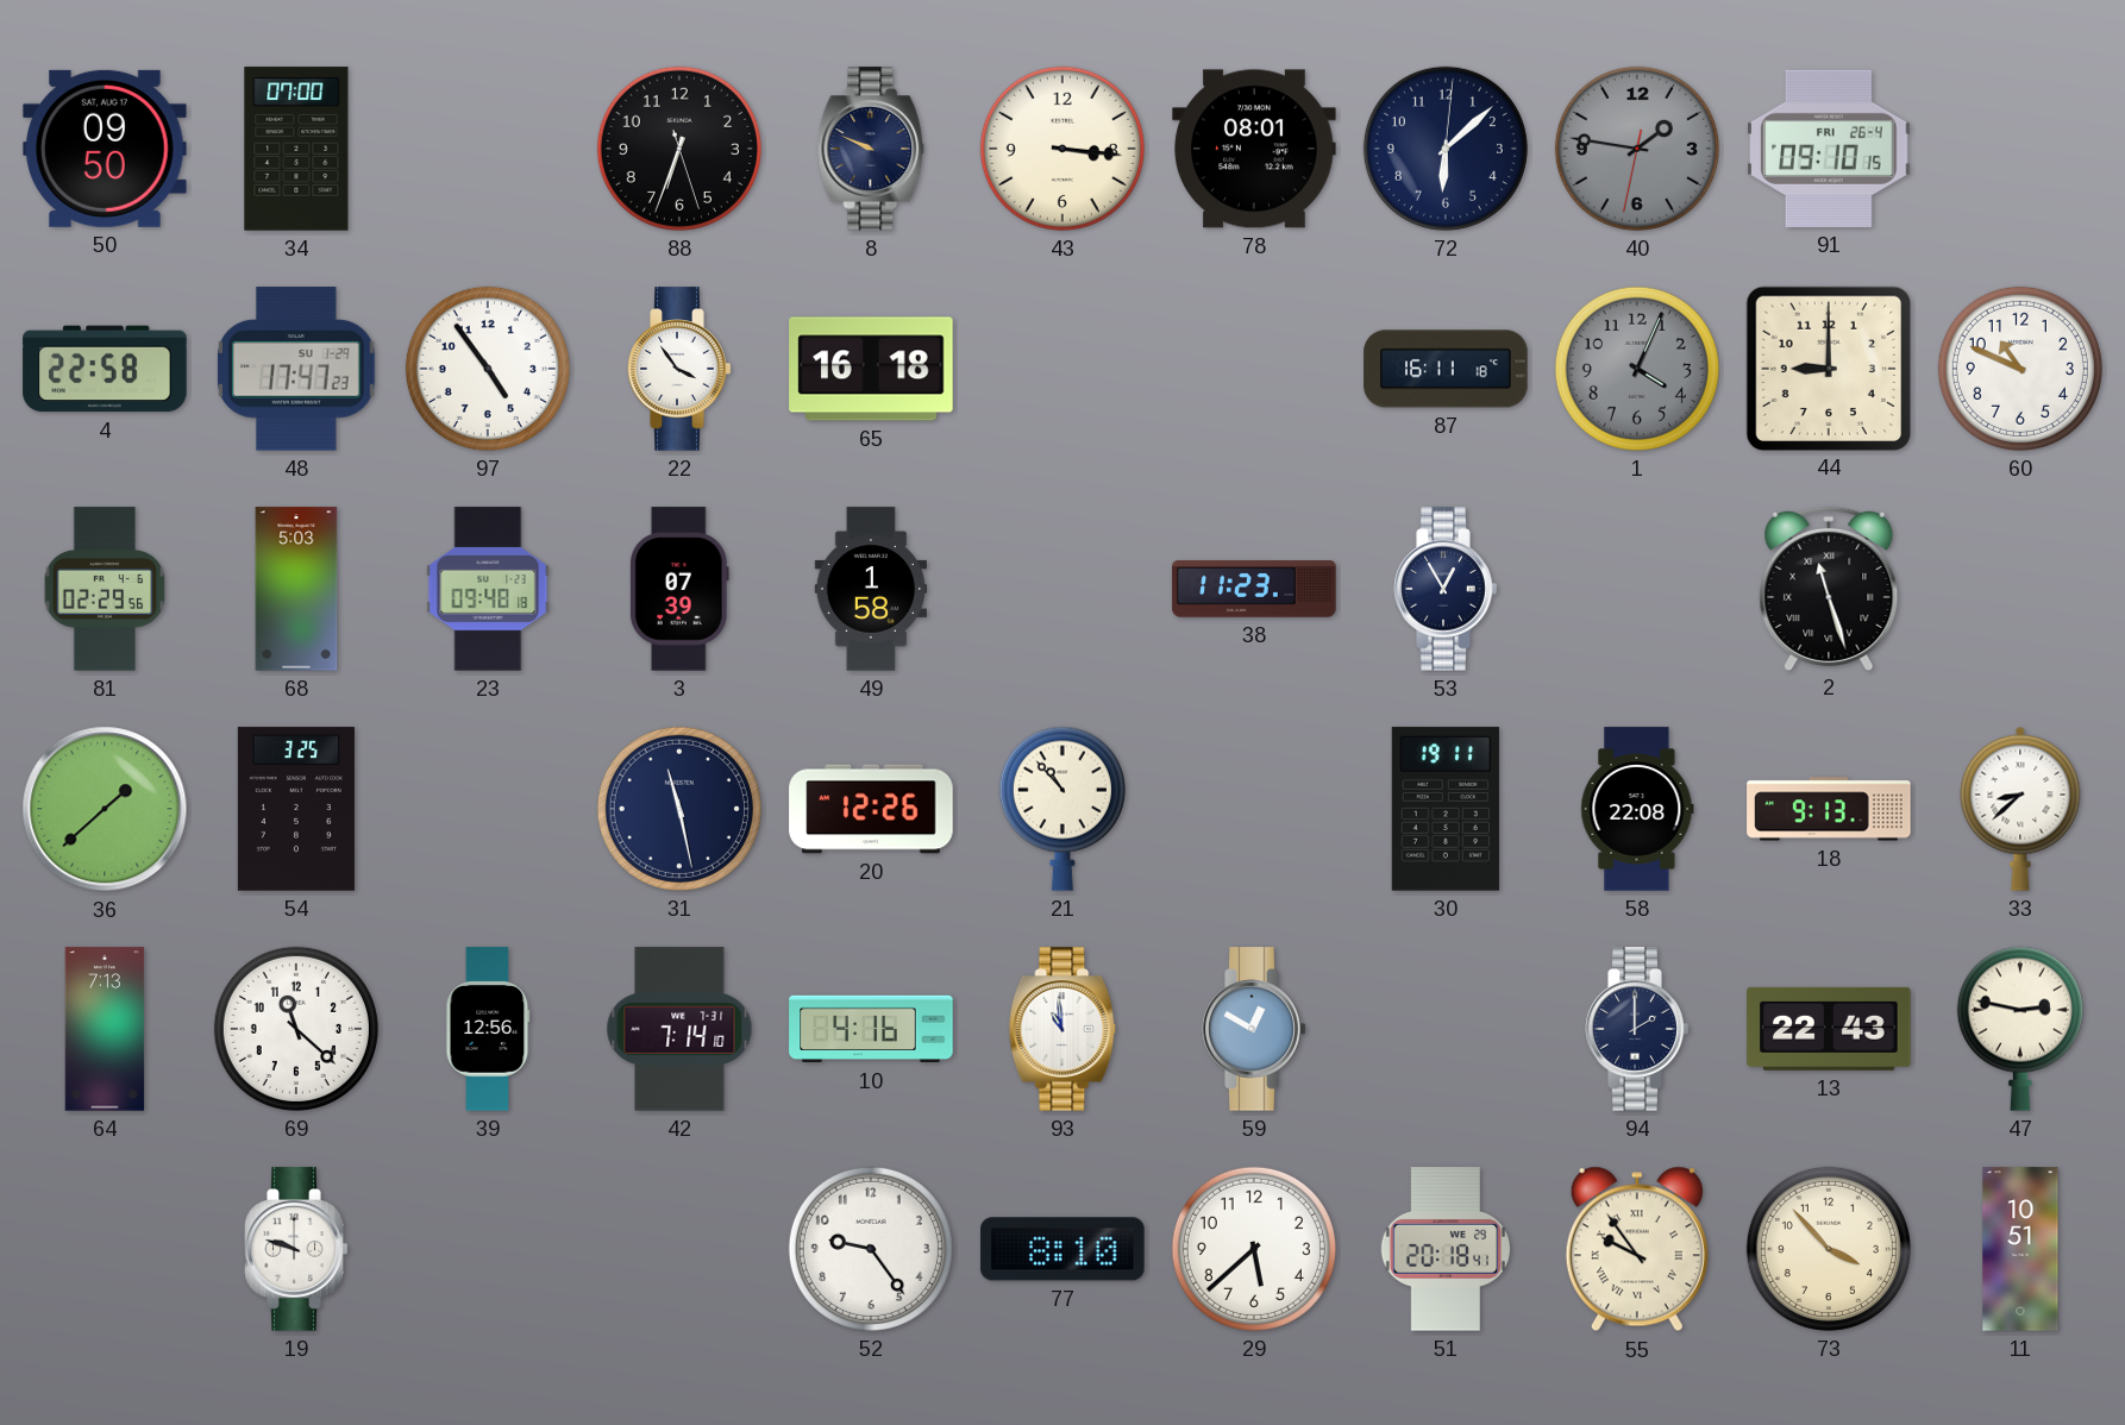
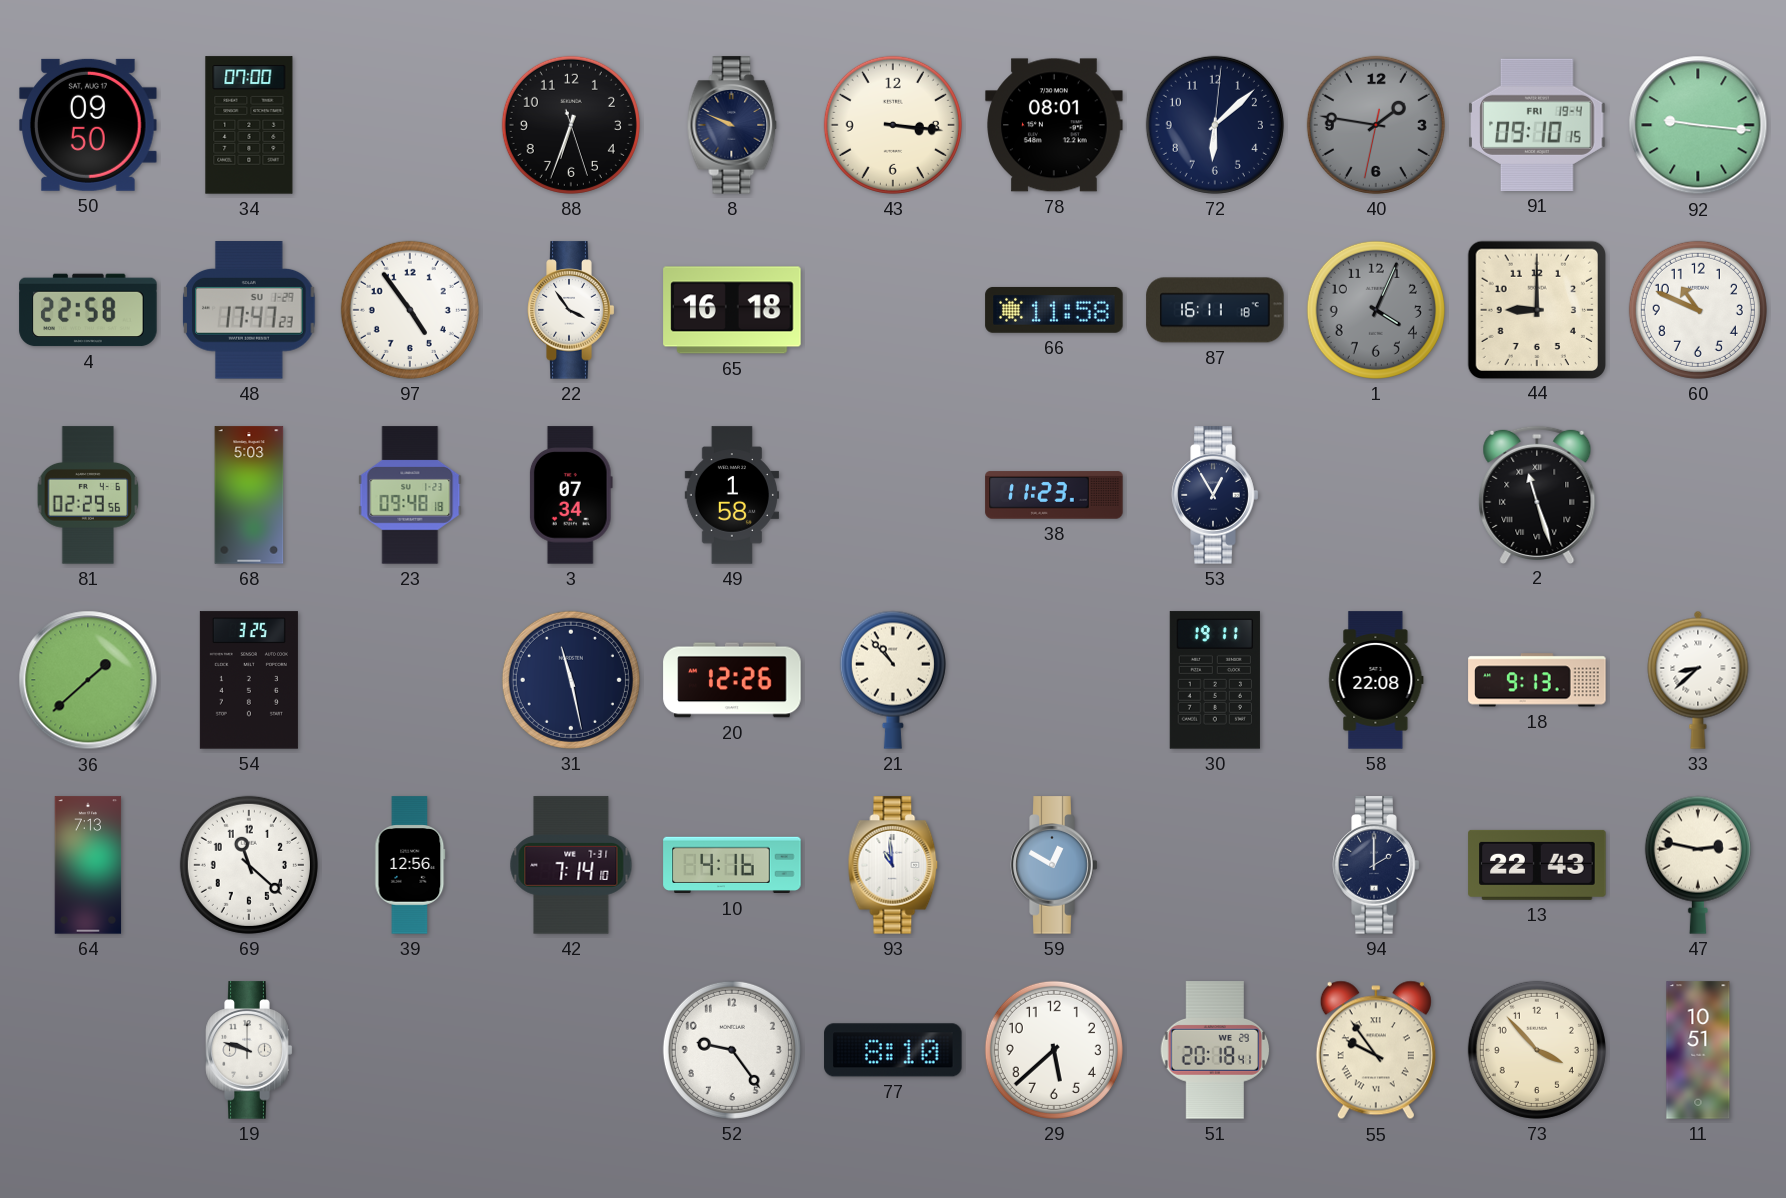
91 date: FRI 26-4 -> FRI 19-4
92: none -> 9:16
66: none -> 11:58
3: 07:39 -> 07:34
